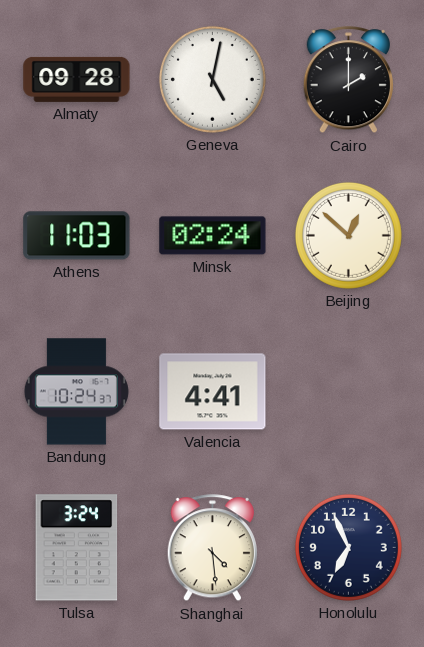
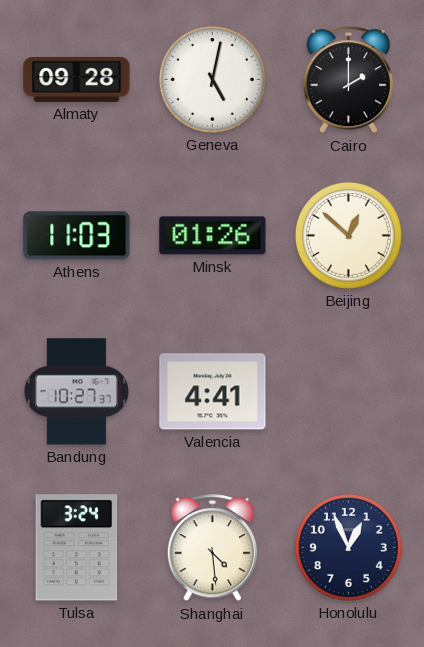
Minsk: 02:24 -> 01:26
Bandung: 10:24 -> 10:27
Honolulu: 6:56 -> 12:56
